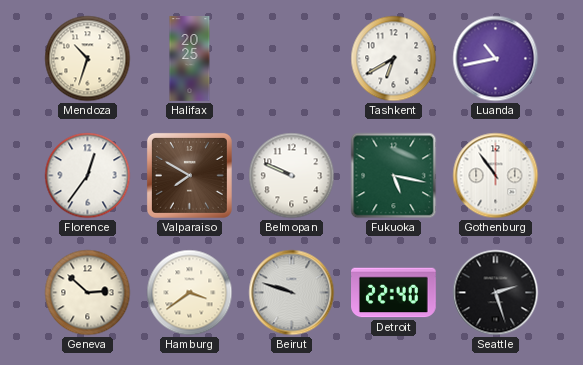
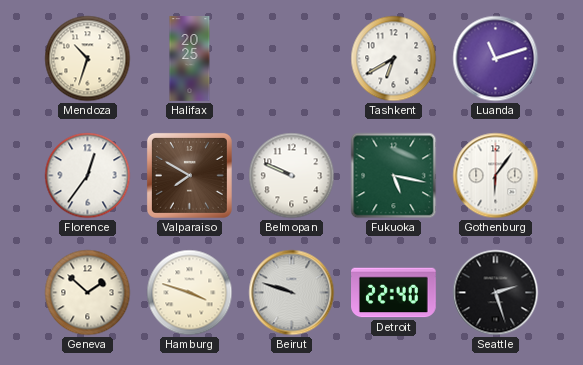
Luanda: 10:43 -> 11:12
Gothenburg: 10:54 -> 6:06
Geneva: 2:52 -> 1:52
Hamburg: 3:39 -> 3:48
